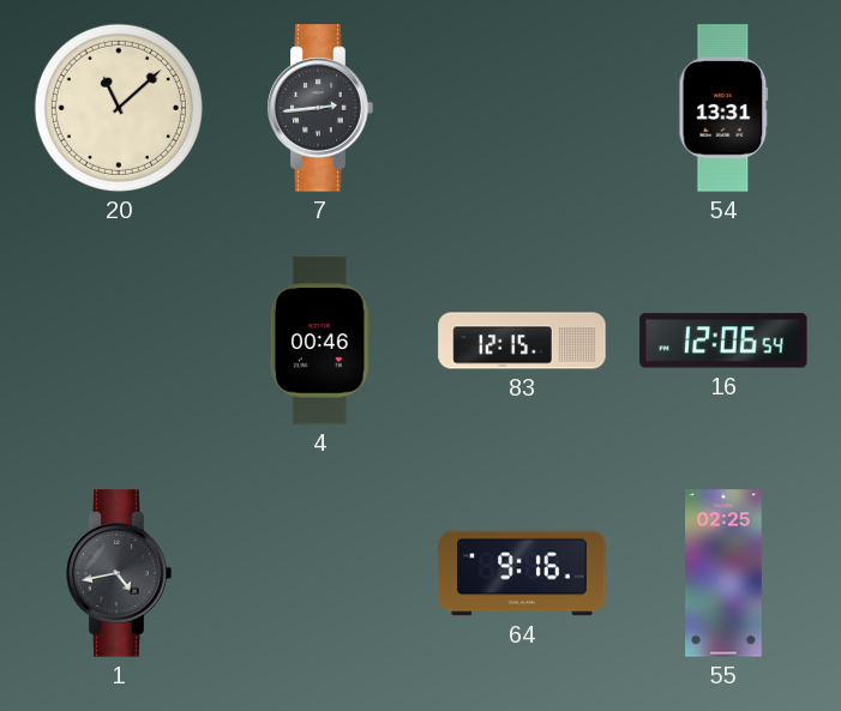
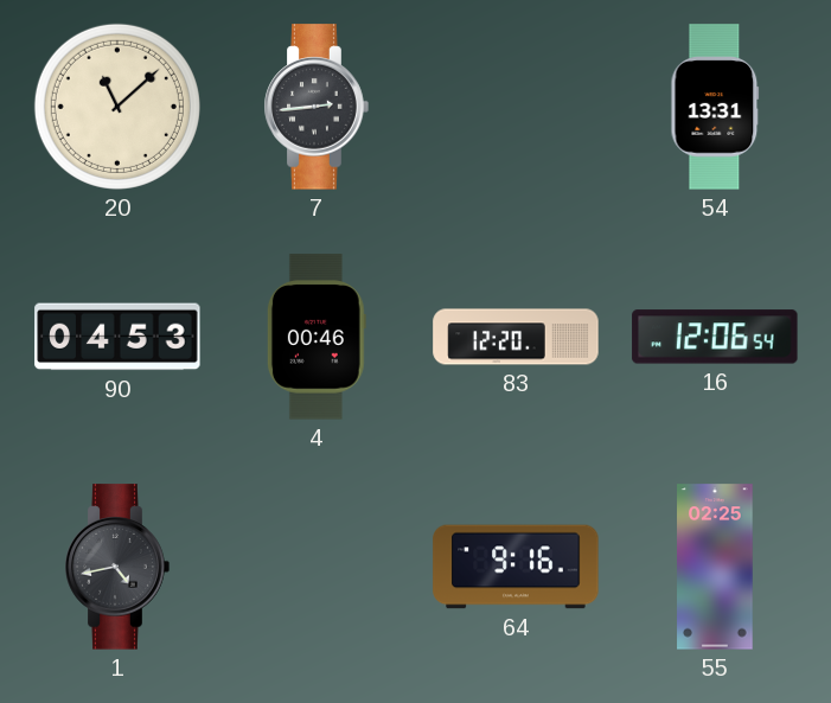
90: none -> 04:53
83: 12:15 -> 12:20
